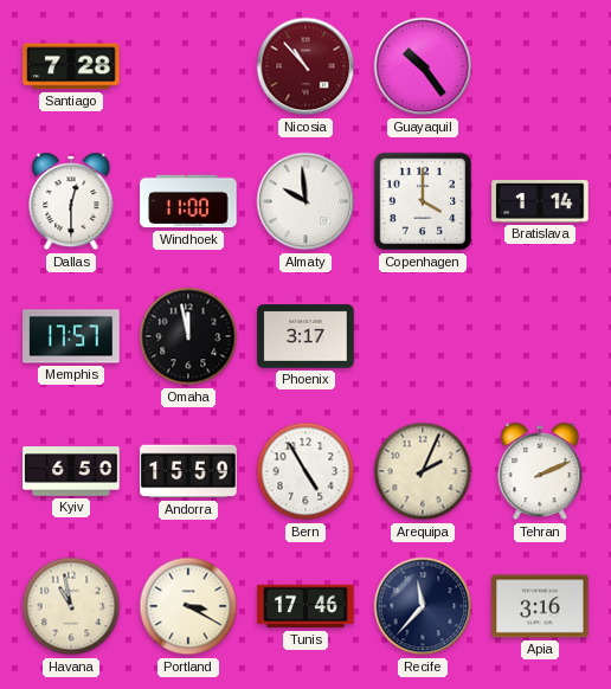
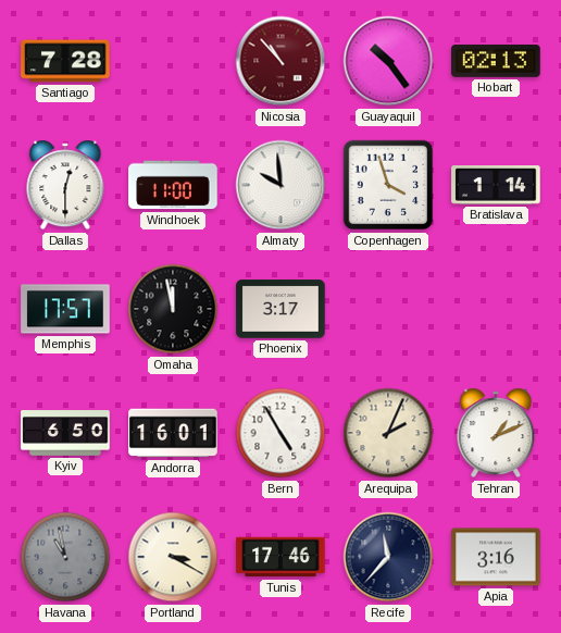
Hobart: none -> 02:13
Copenhagen: 4:00 -> 3:57
Andorra: 15:59 -> 16:01
Tehran: 2:11 -> 1:11
Havana dial: cream -> grey
